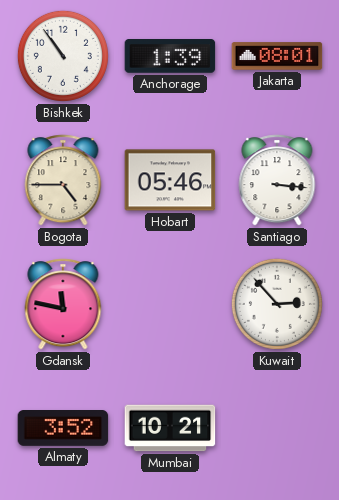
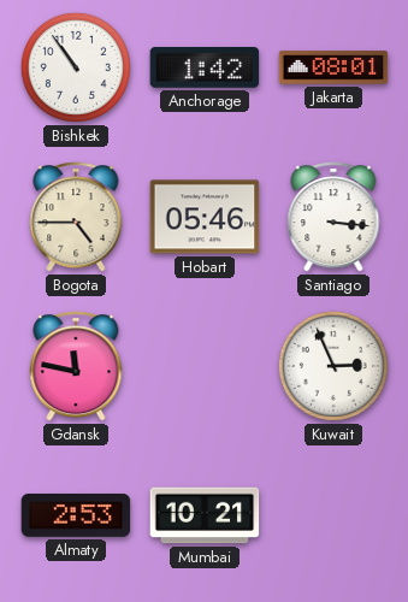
Anchorage: 1:39 -> 1:42
Kuwait: 2:53 -> 2:56
Almaty: 3:52 -> 2:53
